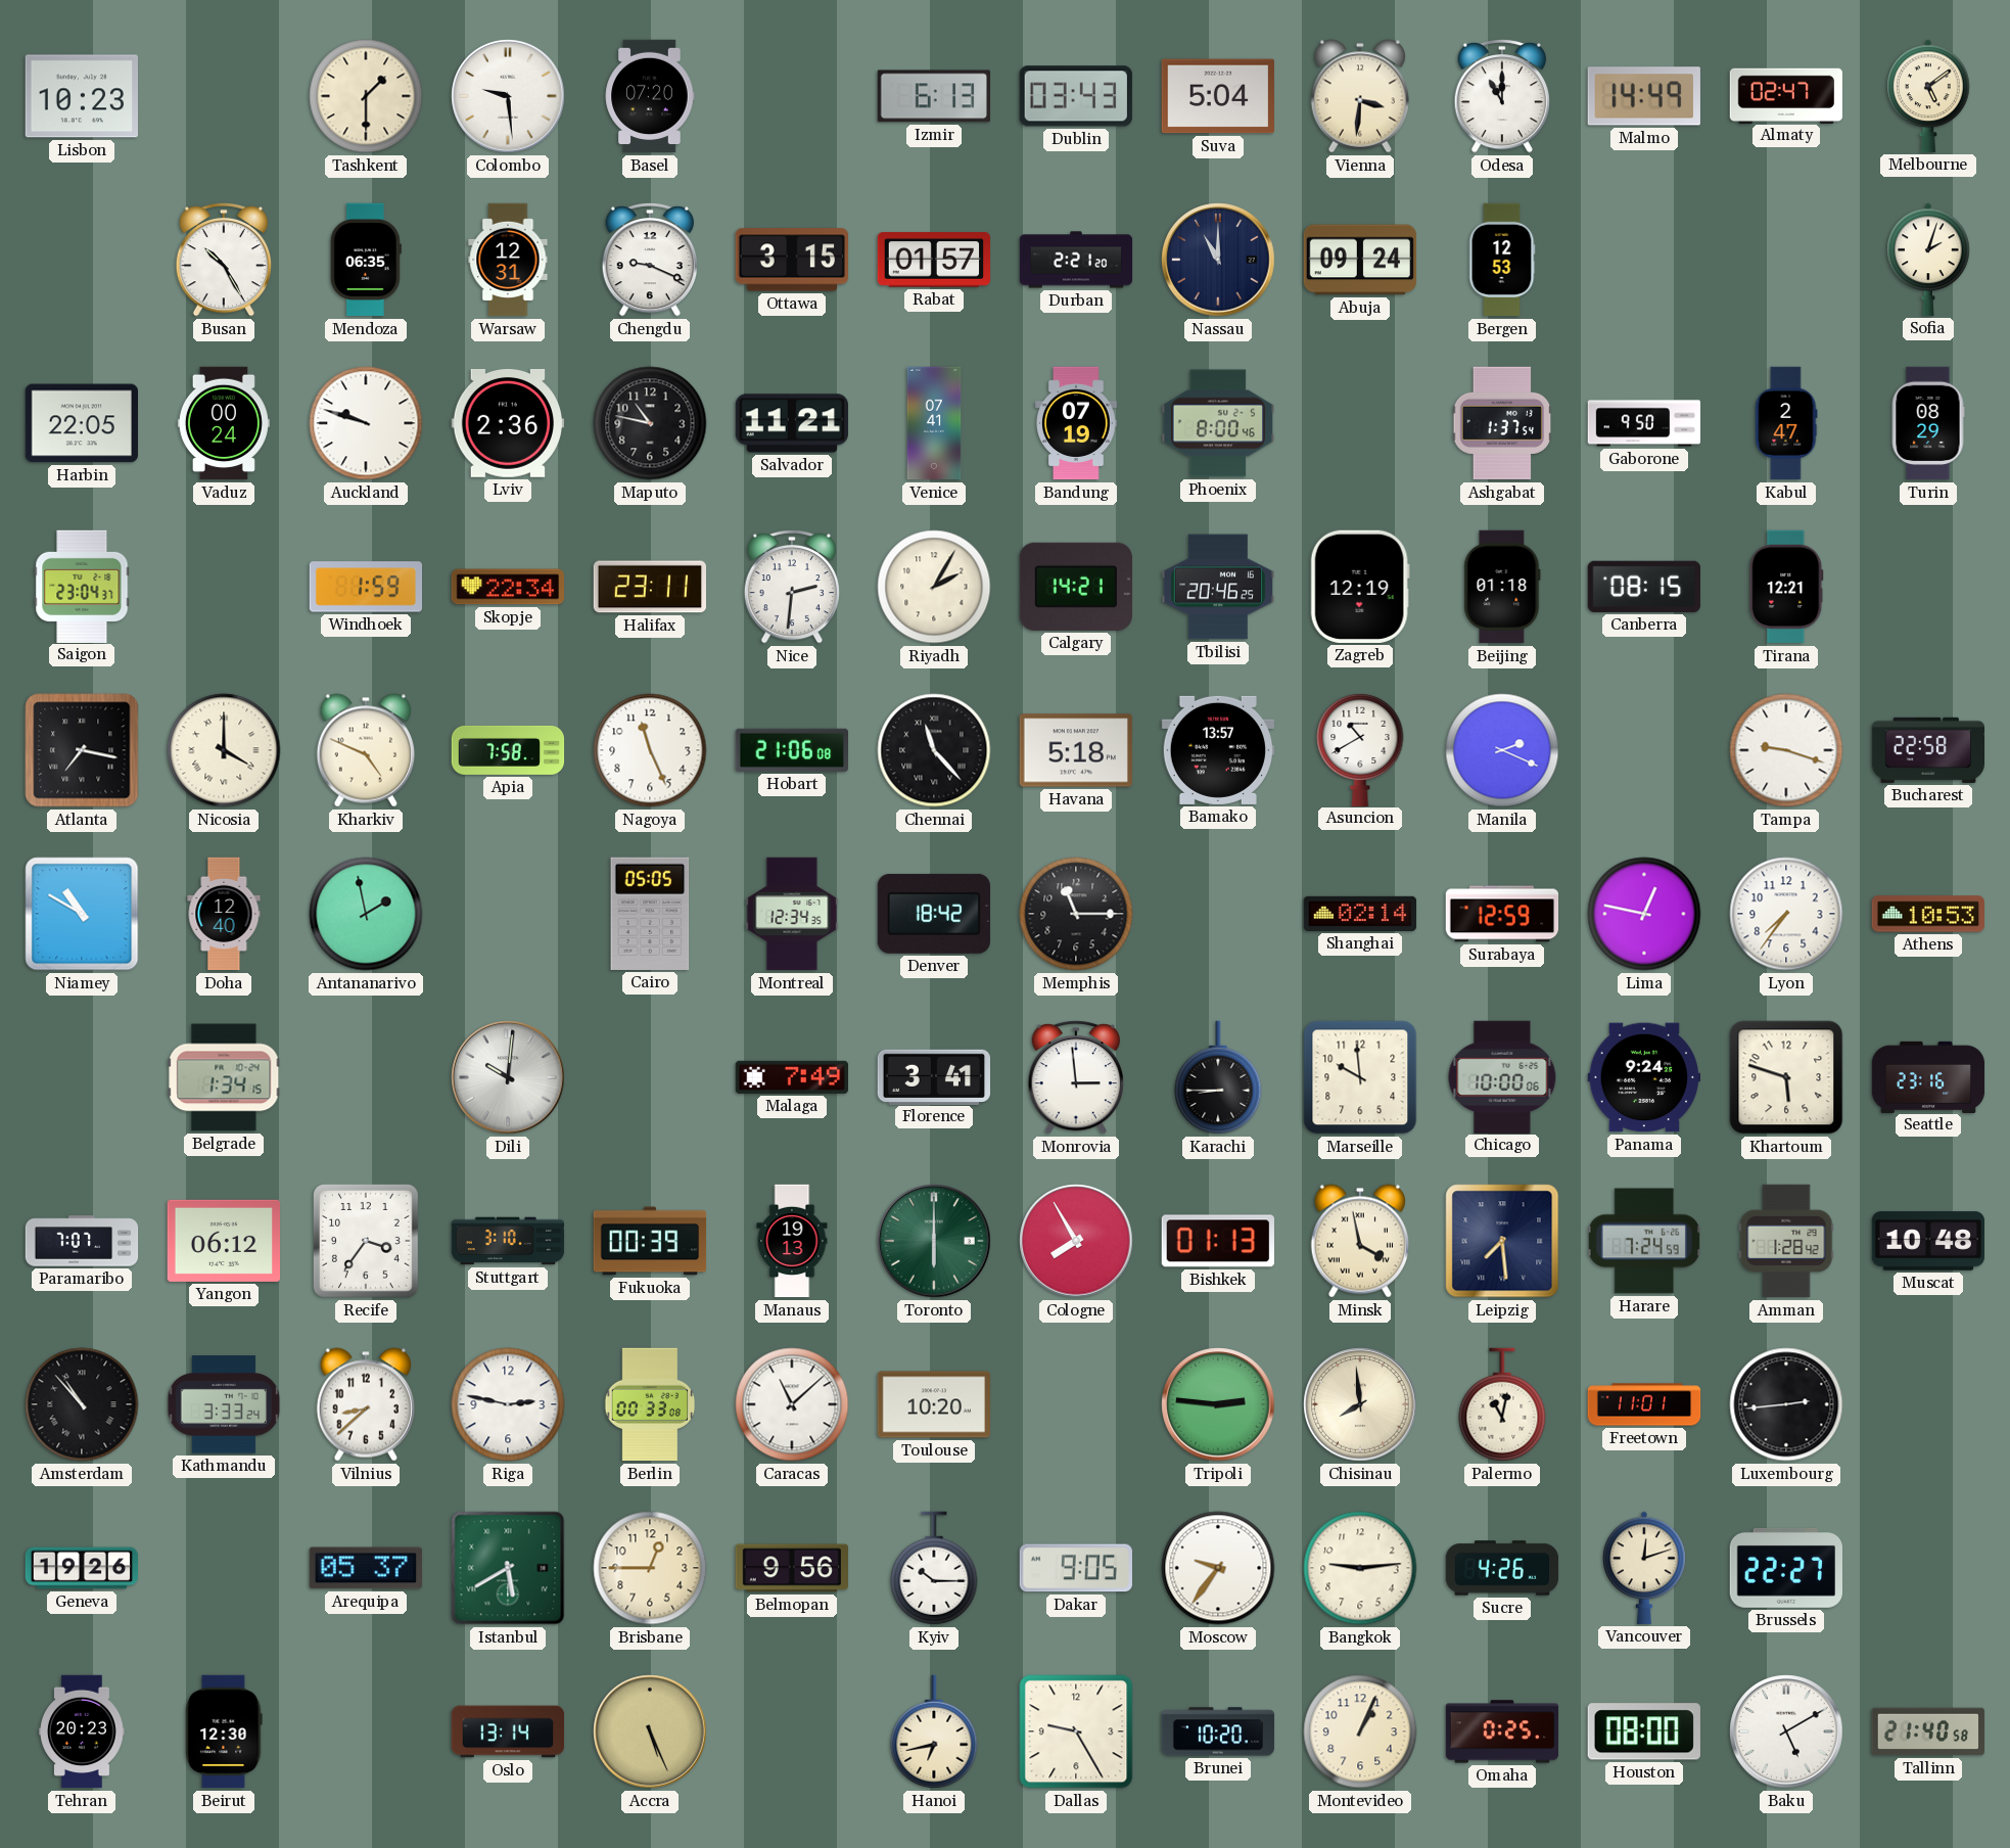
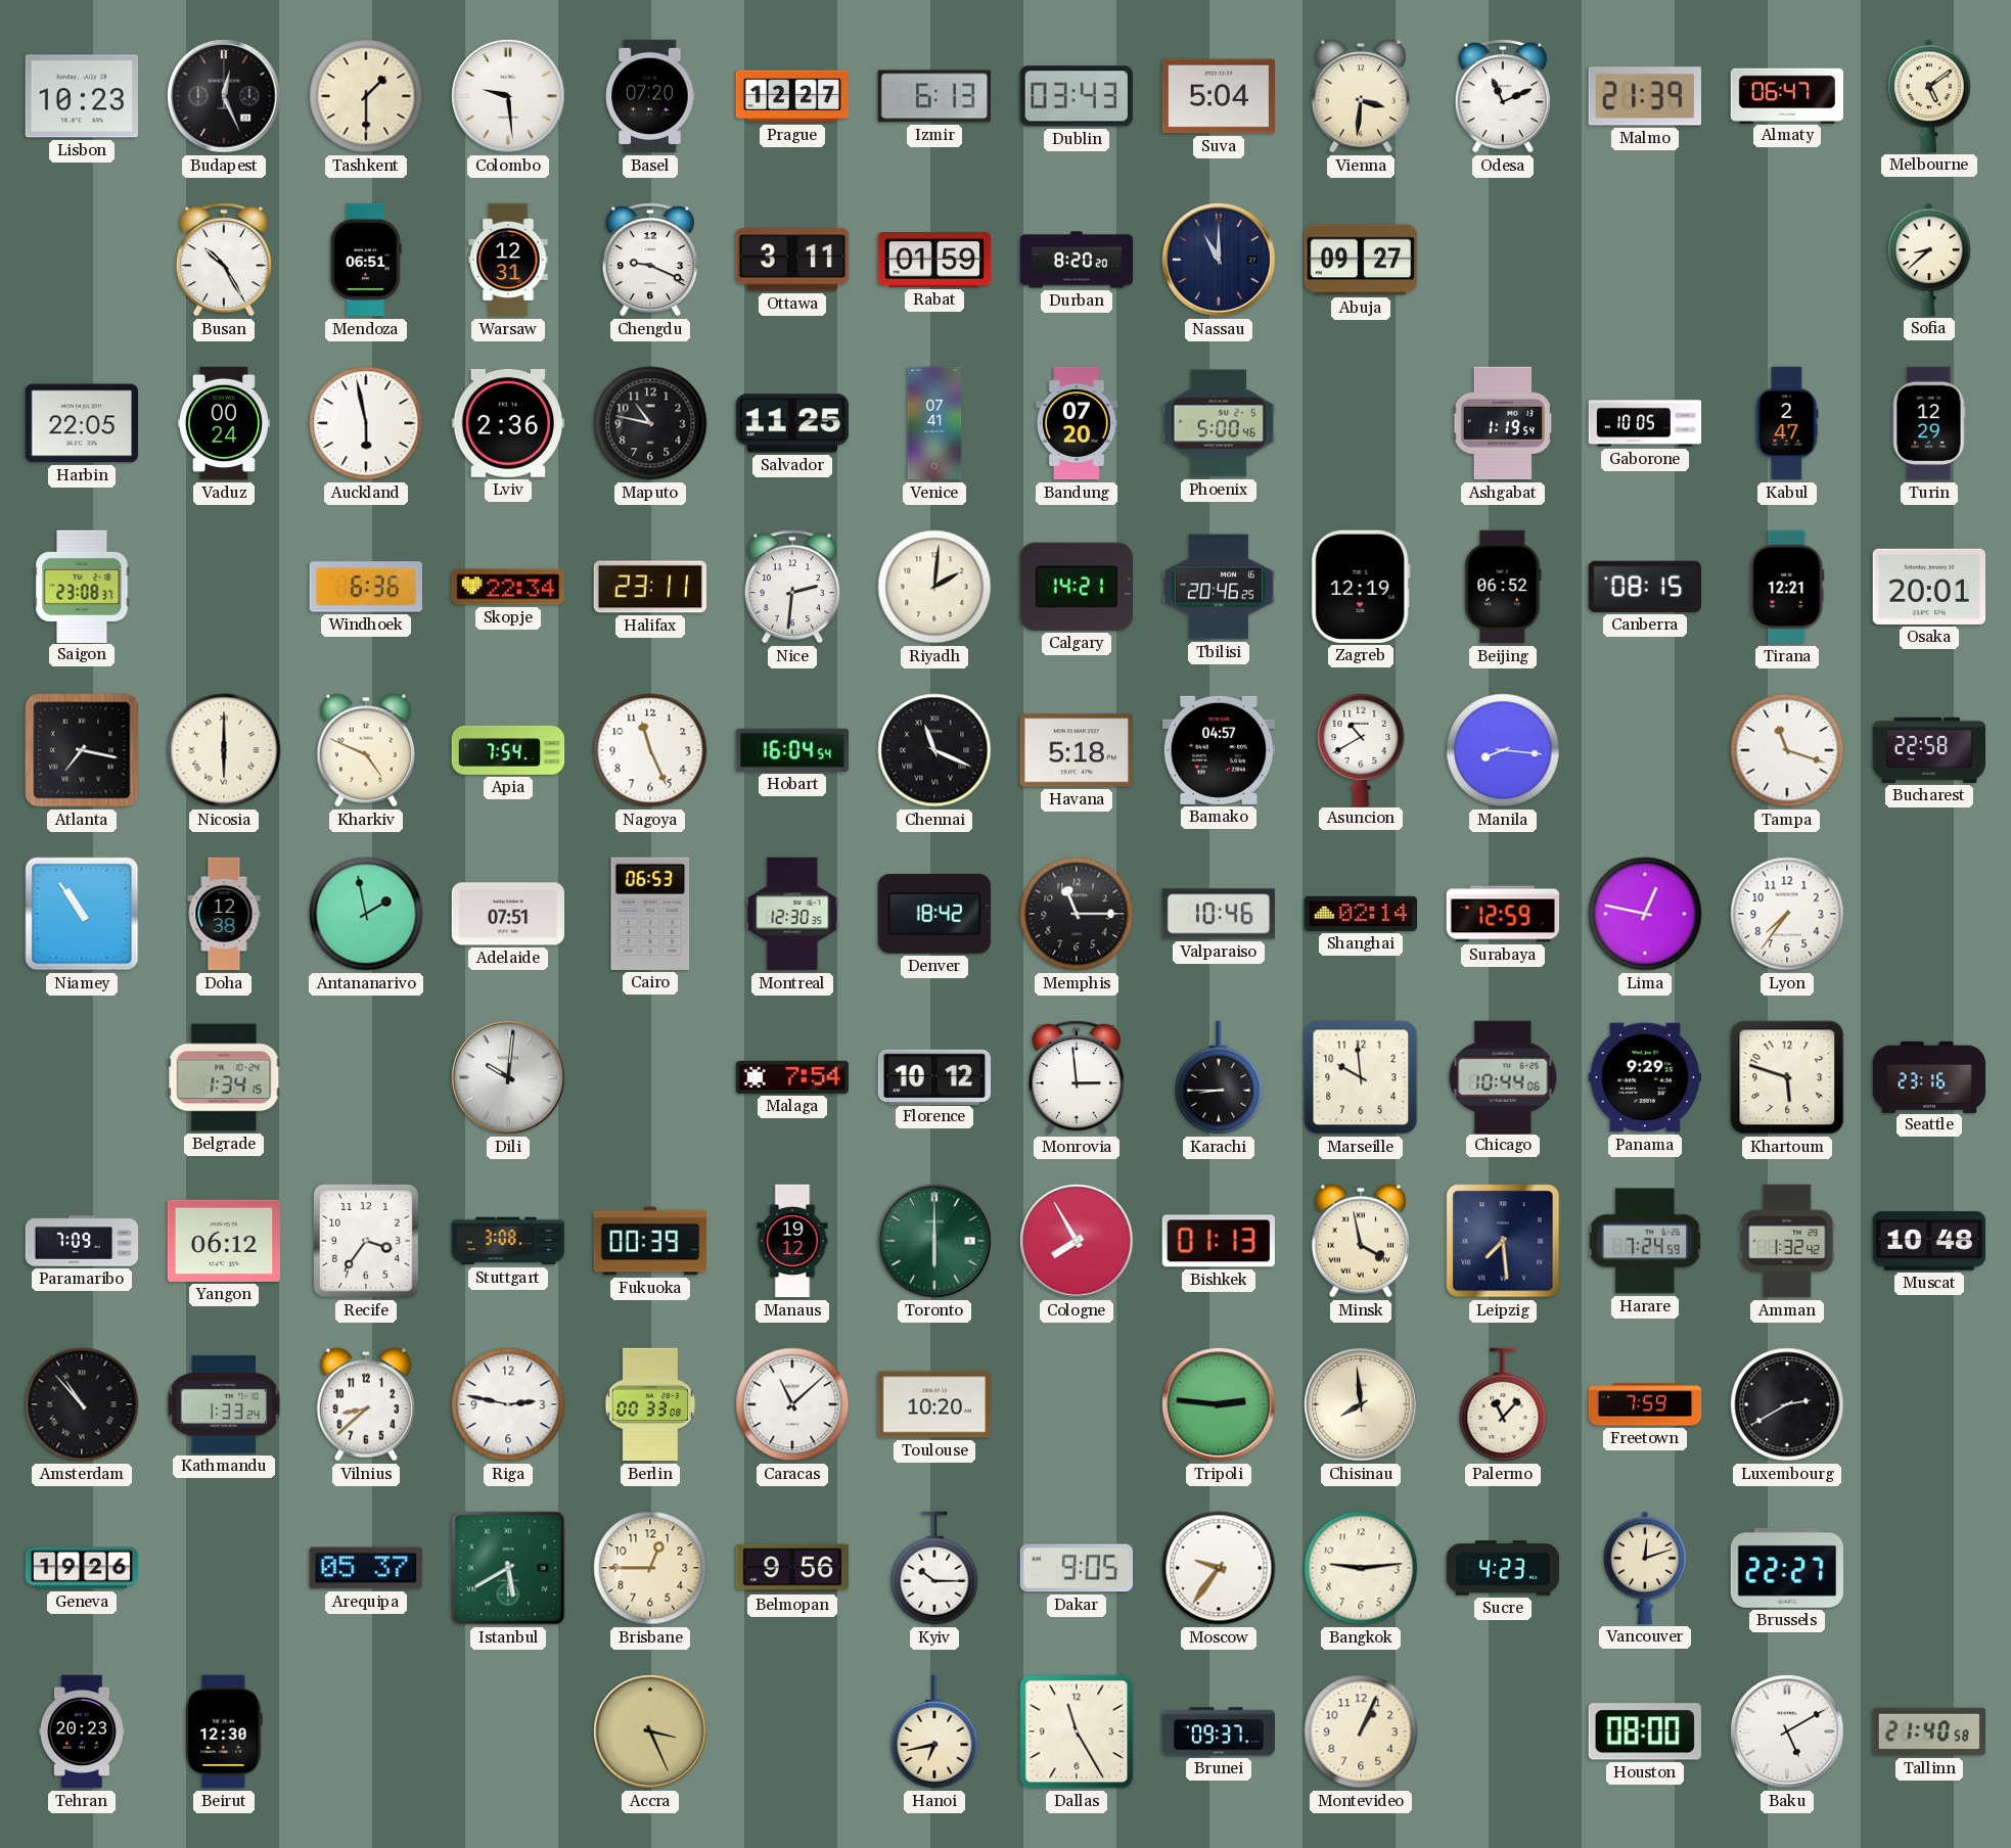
Budapest: none -> 12:26
Prague: none -> 12:27
Odesa: 11:00 -> 11:11
Malmo: 14:49 -> 21:39
Almaty: 02:47 -> 06:47
Mendoza: 06:35 -> 06:51
Ottawa: 3:15 -> 3:11
Rabat: 01:57 -> 01:59
Durban: 2:21 -> 8:20
Abuja: 09:24 -> 09:27
Bergen: 12:53 -> none
Sofia: 2:03 -> 8:38
Auckland: 9:48 -> 5:58
Salvador: 11:21 -> 11:25
Bandung: 07:19 -> 07:20
Phoenix: 8:00 -> 5:00
Ashgabat: 1:37 -> 1:19
Gaborone: 9:50 -> 10:05
Turin: 08:29 -> 12:29
Saigon: 23:04 -> 23:08
Windhoek: 1:59 -> 6:36
Riyadh: 2:05 -> 2:01
Beijing: 01:18 -> 06:52
Osaka: none -> 20:01
Nicosia: 4:00 -> 6:00
Apia: 7:58 -> 7:54
Hobart: 21:06 -> 16:04
Chennai: 11:23 -> 11:19
Bamako: 13:57 -> 04:57
Manila: 2:19 -> 8:16
Tampa: 9:18 -> 11:18
Niamey: 10:50 -> 10:54
Doha: 12:40 -> 12:38
Adelaide: none -> 07:51
Cairo: 05:05 -> 06:53
Montreal: 12:34 -> 12:30
Valparaiso: none -> 10:46
Athens: 10:53 -> none
Malaga: 7:49 -> 7:54
Florence: 3:41 -> 10:12
Chicago: 10:00 -> 10:44
Panama: 9:24 -> 9:29
Paramaribo: 7:07 -> 7:09
Stuttgart: 3:10 -> 3:08
Manaus: 19:13 -> 19:12
Amman: 1:28 -> 1:32
Kathmandu: 3:33 -> 1:33
Palermo: 11:02 -> 11:07
Freetown: 11:01 -> 7:59
Luxembourg: 2:44 -> 2:40
Sucre: 4:26 -> 4:23
Oslo: 13:14 -> none
Accra: 5:26 -> 3:26
Dallas: 9:25 -> 11:25
Brunei: 10:20 -> 09:37
Omaha: 0:25 -> none
